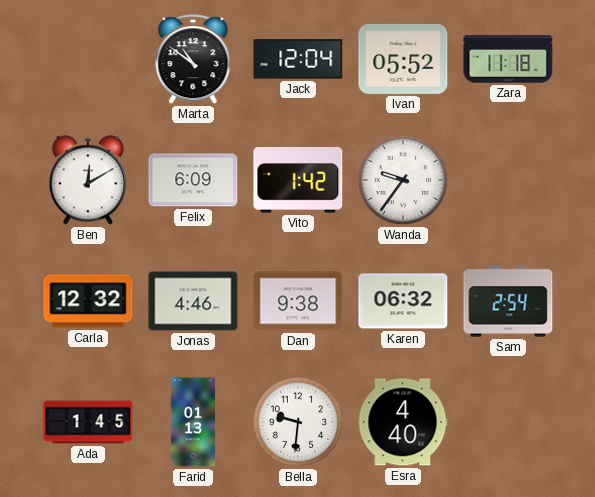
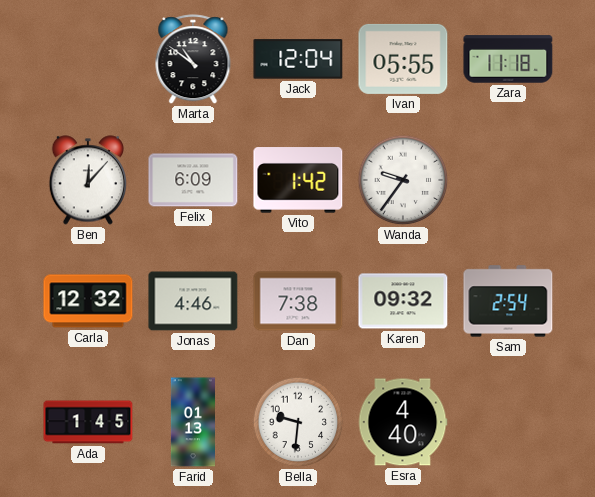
Ivan: 05:52 -> 05:55
Ben: 12:10 -> 12:07
Dan: 9:38 -> 7:38
Karen: 06:32 -> 09:32
